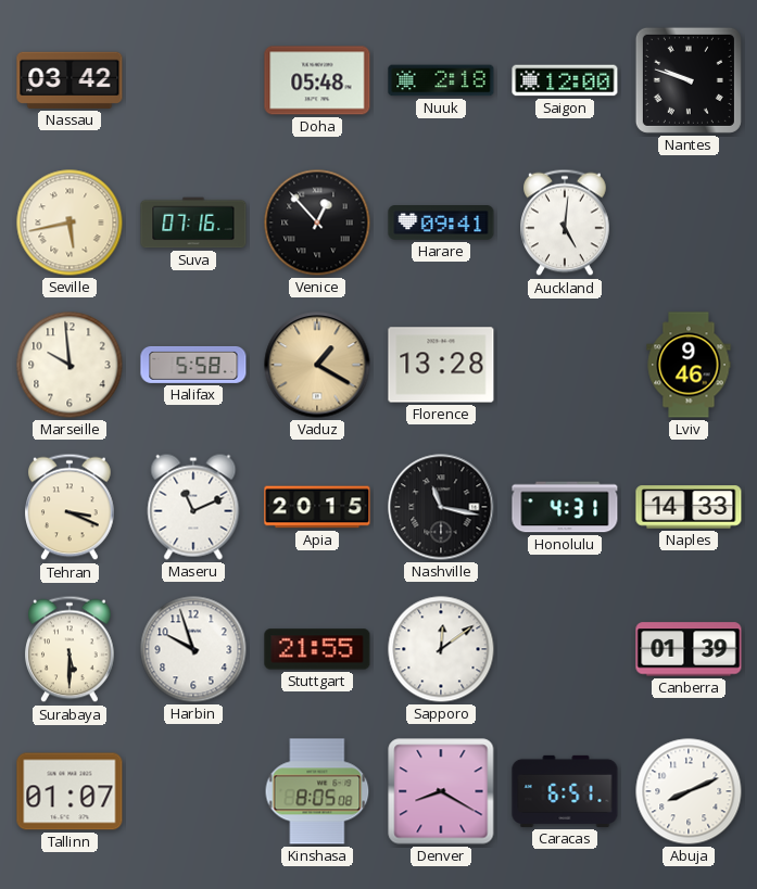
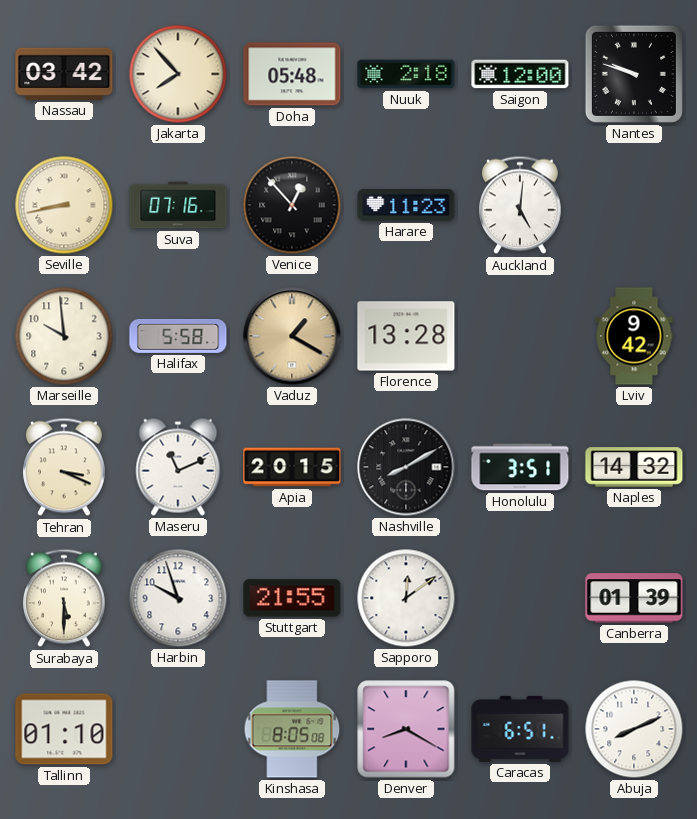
Jakarta: none -> 7:53
Seville: 5:43 -> 8:43
Harare: 09:41 -> 11:23
Lviv: 9:46 -> 9:42
Nashville: 11:17 -> 8:10
Honolulu: 4:31 -> 3:51
Naples: 14:33 -> 14:32
Tallinn: 01:07 -> 01:10
